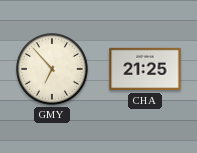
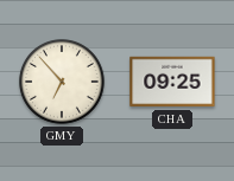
CHA: 21:25 -> 09:25
